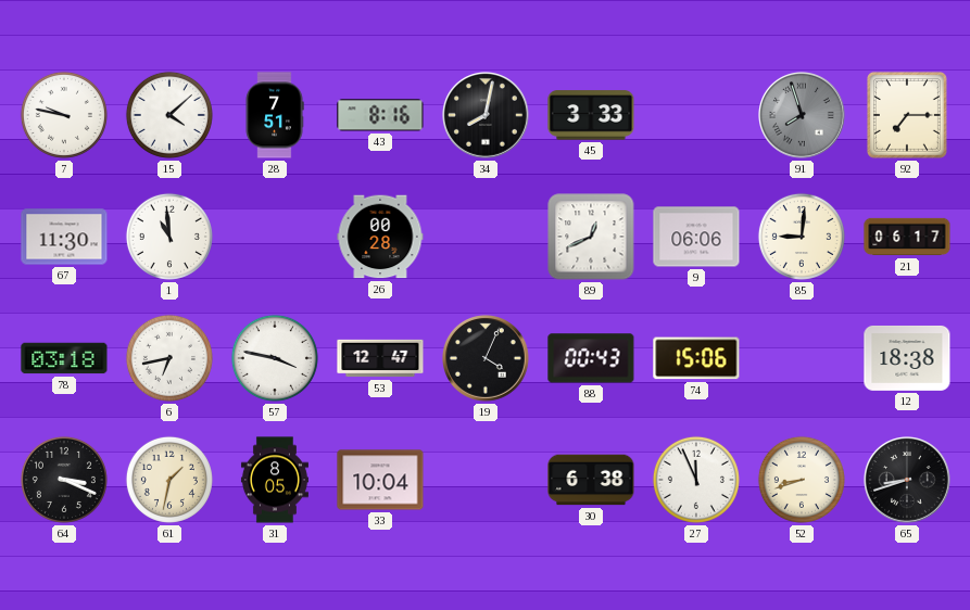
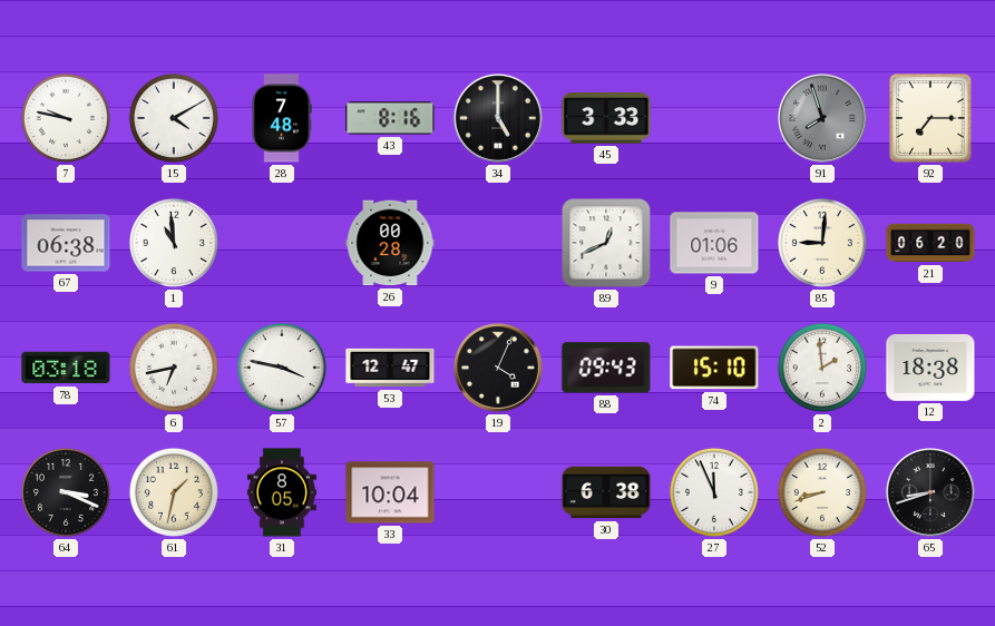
15: 4:08 -> 4:10
28: 7:51 -> 7:48
34: 8:02 -> 5:00
67: 11:30 -> 06:38
9: 06:06 -> 01:06
21: 06:17 -> 06:20
88: 00:43 -> 09:43
74: 15:06 -> 15:10
2: none -> 1:59
